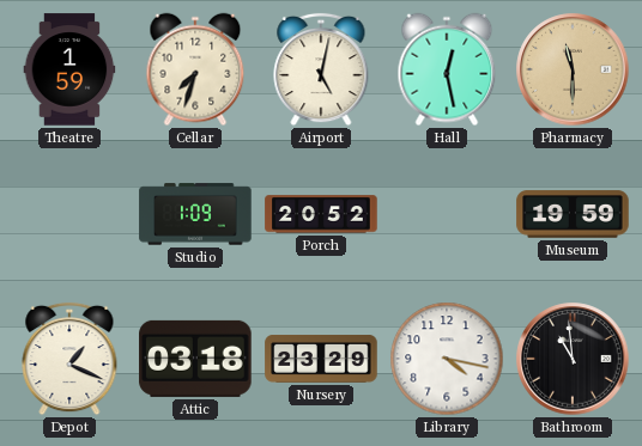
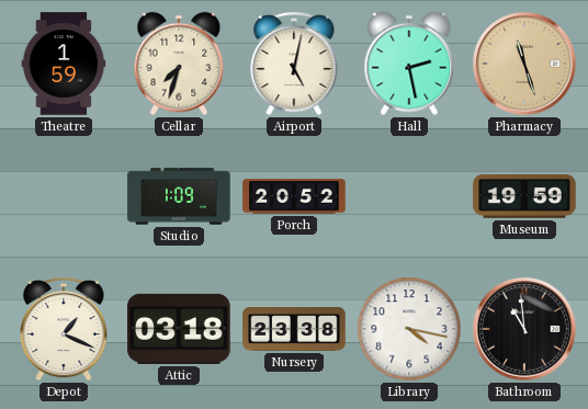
Hall: 12:28 -> 2:28
Pharmacy: 11:30 -> 11:27
Nursery: 23:29 -> 23:38
